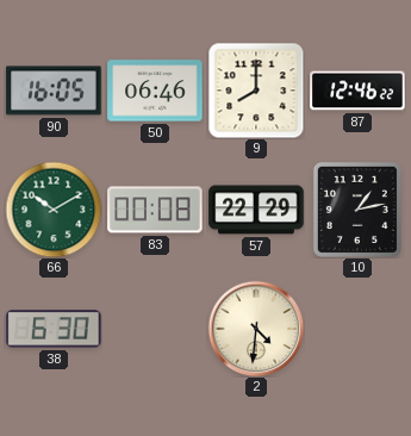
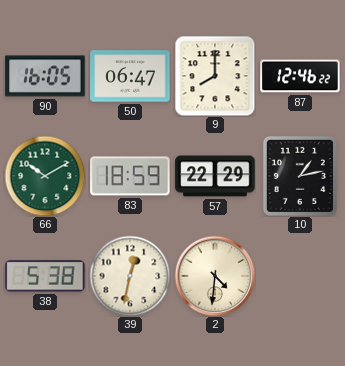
50: 06:46 -> 06:47
83: 00:08 -> 18:59
38: 6:30 -> 5:38
39: none -> 12:32
